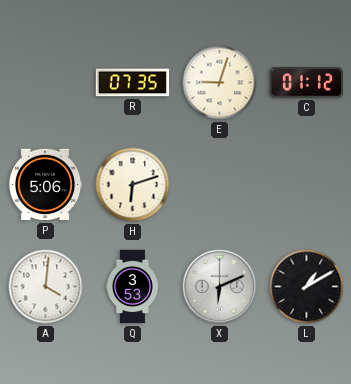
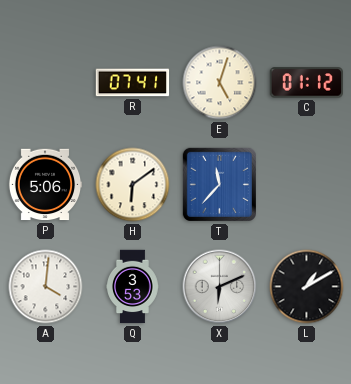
R: 07:35 -> 07:41
E: 9:03 -> 5:03
H: 6:12 -> 6:09
T: none -> 11:37
